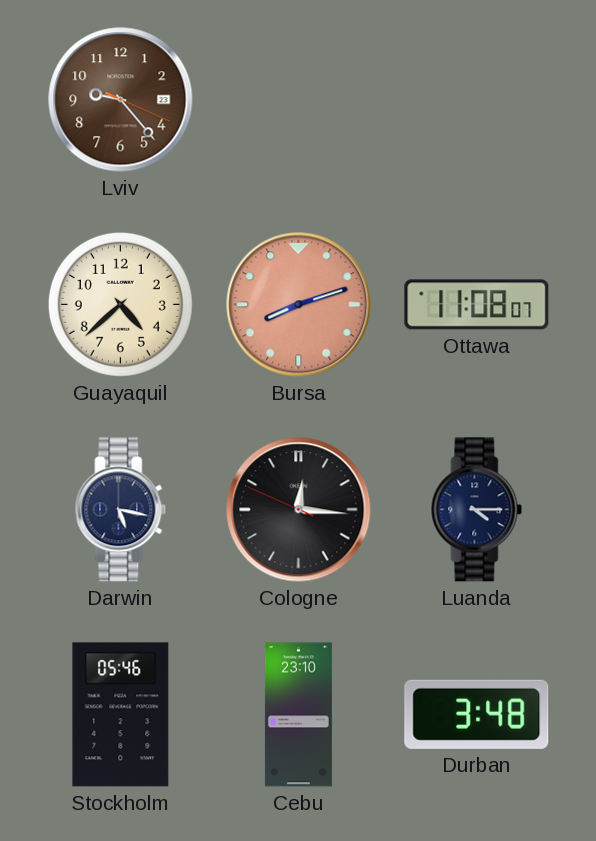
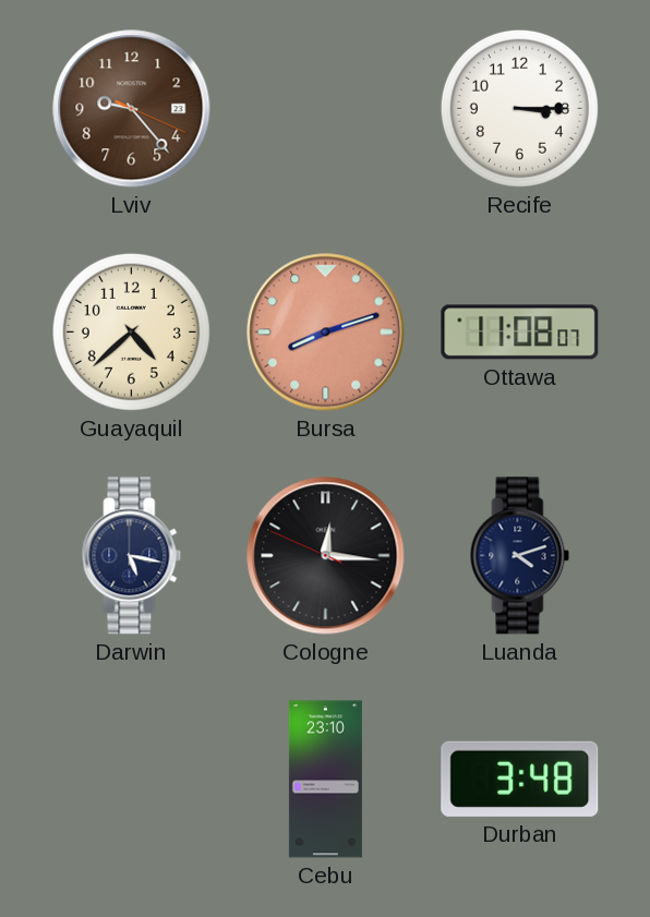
Recife: none -> 3:15
Luanda: 4:15 -> 4:12
Stockholm: 05:46 -> none
